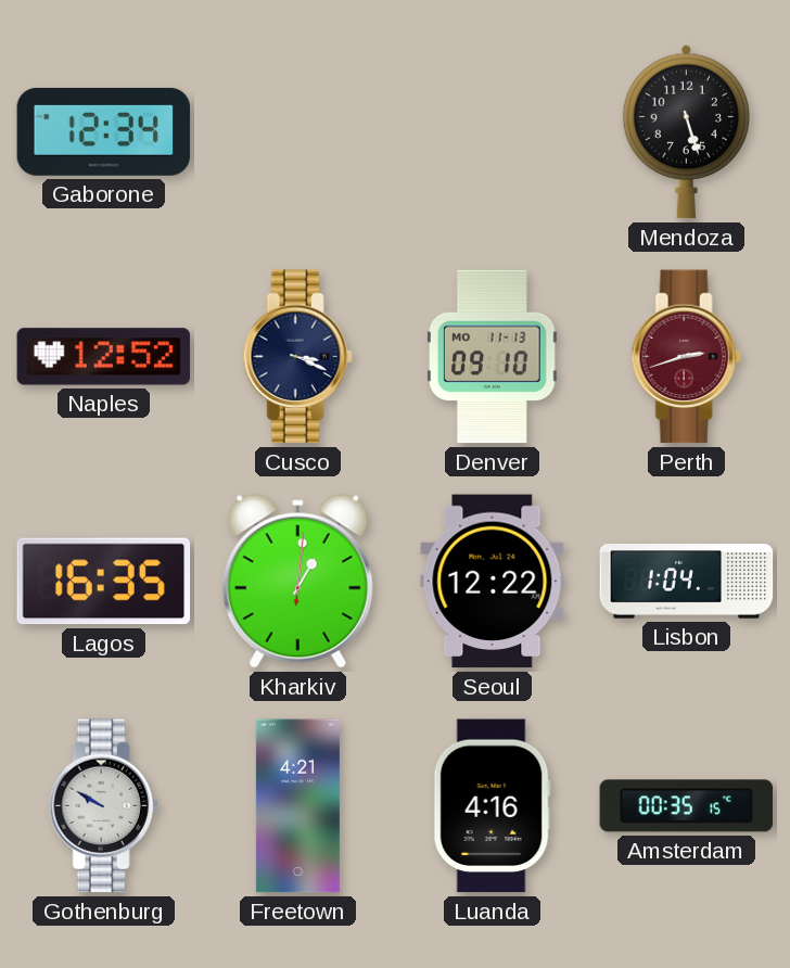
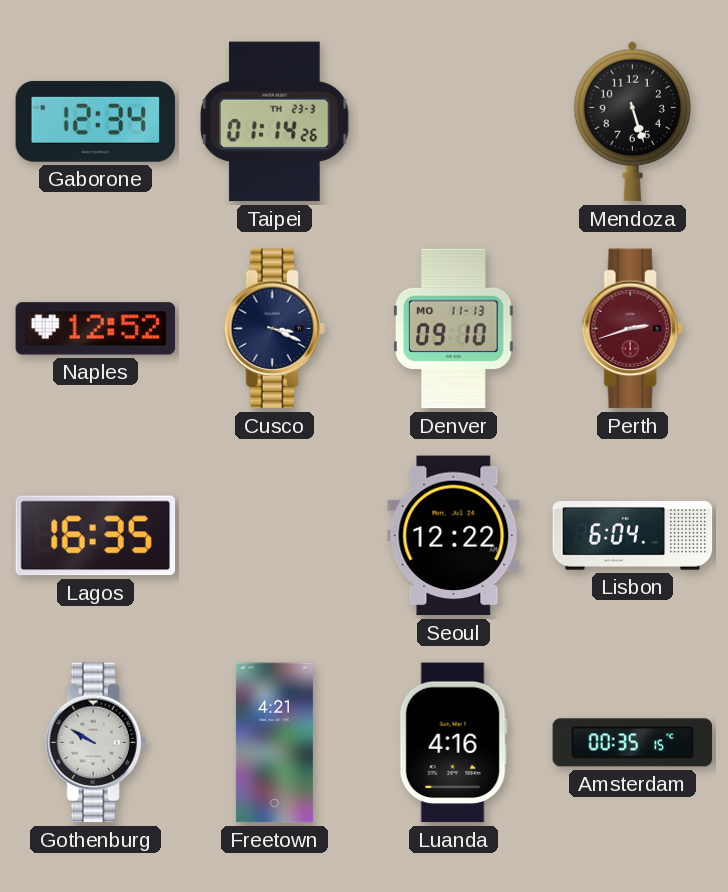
Taipei: none -> 01:14
Kharkiv: 1:01 -> none
Lisbon: 1:04 -> 6:04
